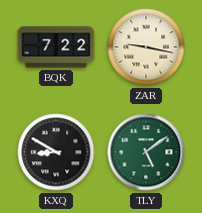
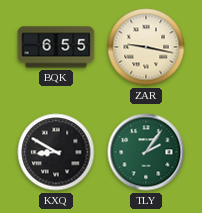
BQK: 7:22 -> 6:55
TLY: 5:09 -> 2:06
